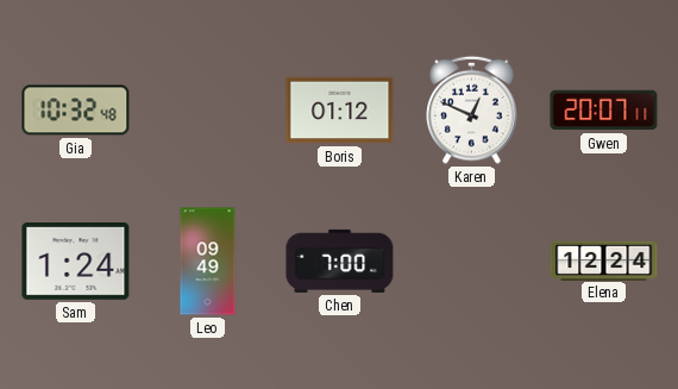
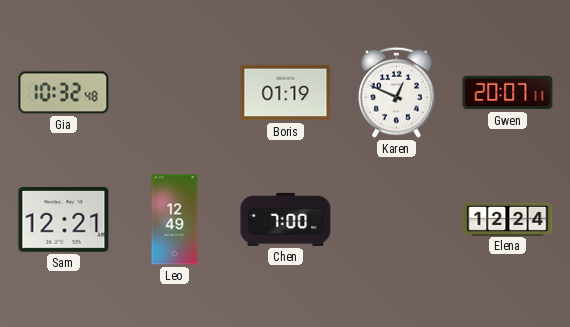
Boris: 01:12 -> 01:19
Sam: 1:24 -> 12:21
Leo: 09:49 -> 12:49
